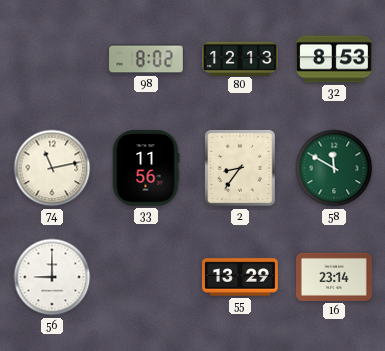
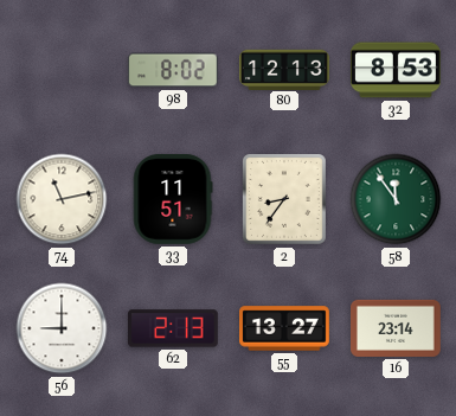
33: 11:56 -> 11:51
58: 11:50 -> 11:54
62: none -> 2:13
55: 13:29 -> 13:27
